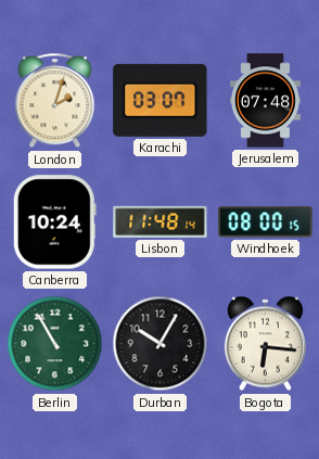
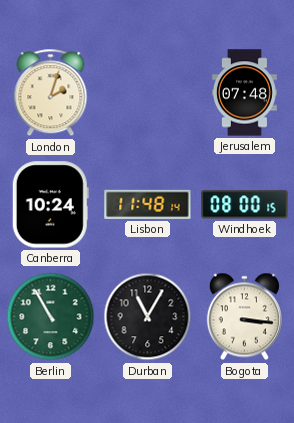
Karachi: 03:07 -> none
Durban: 10:05 -> 11:05
Bogota: 6:16 -> 3:16
